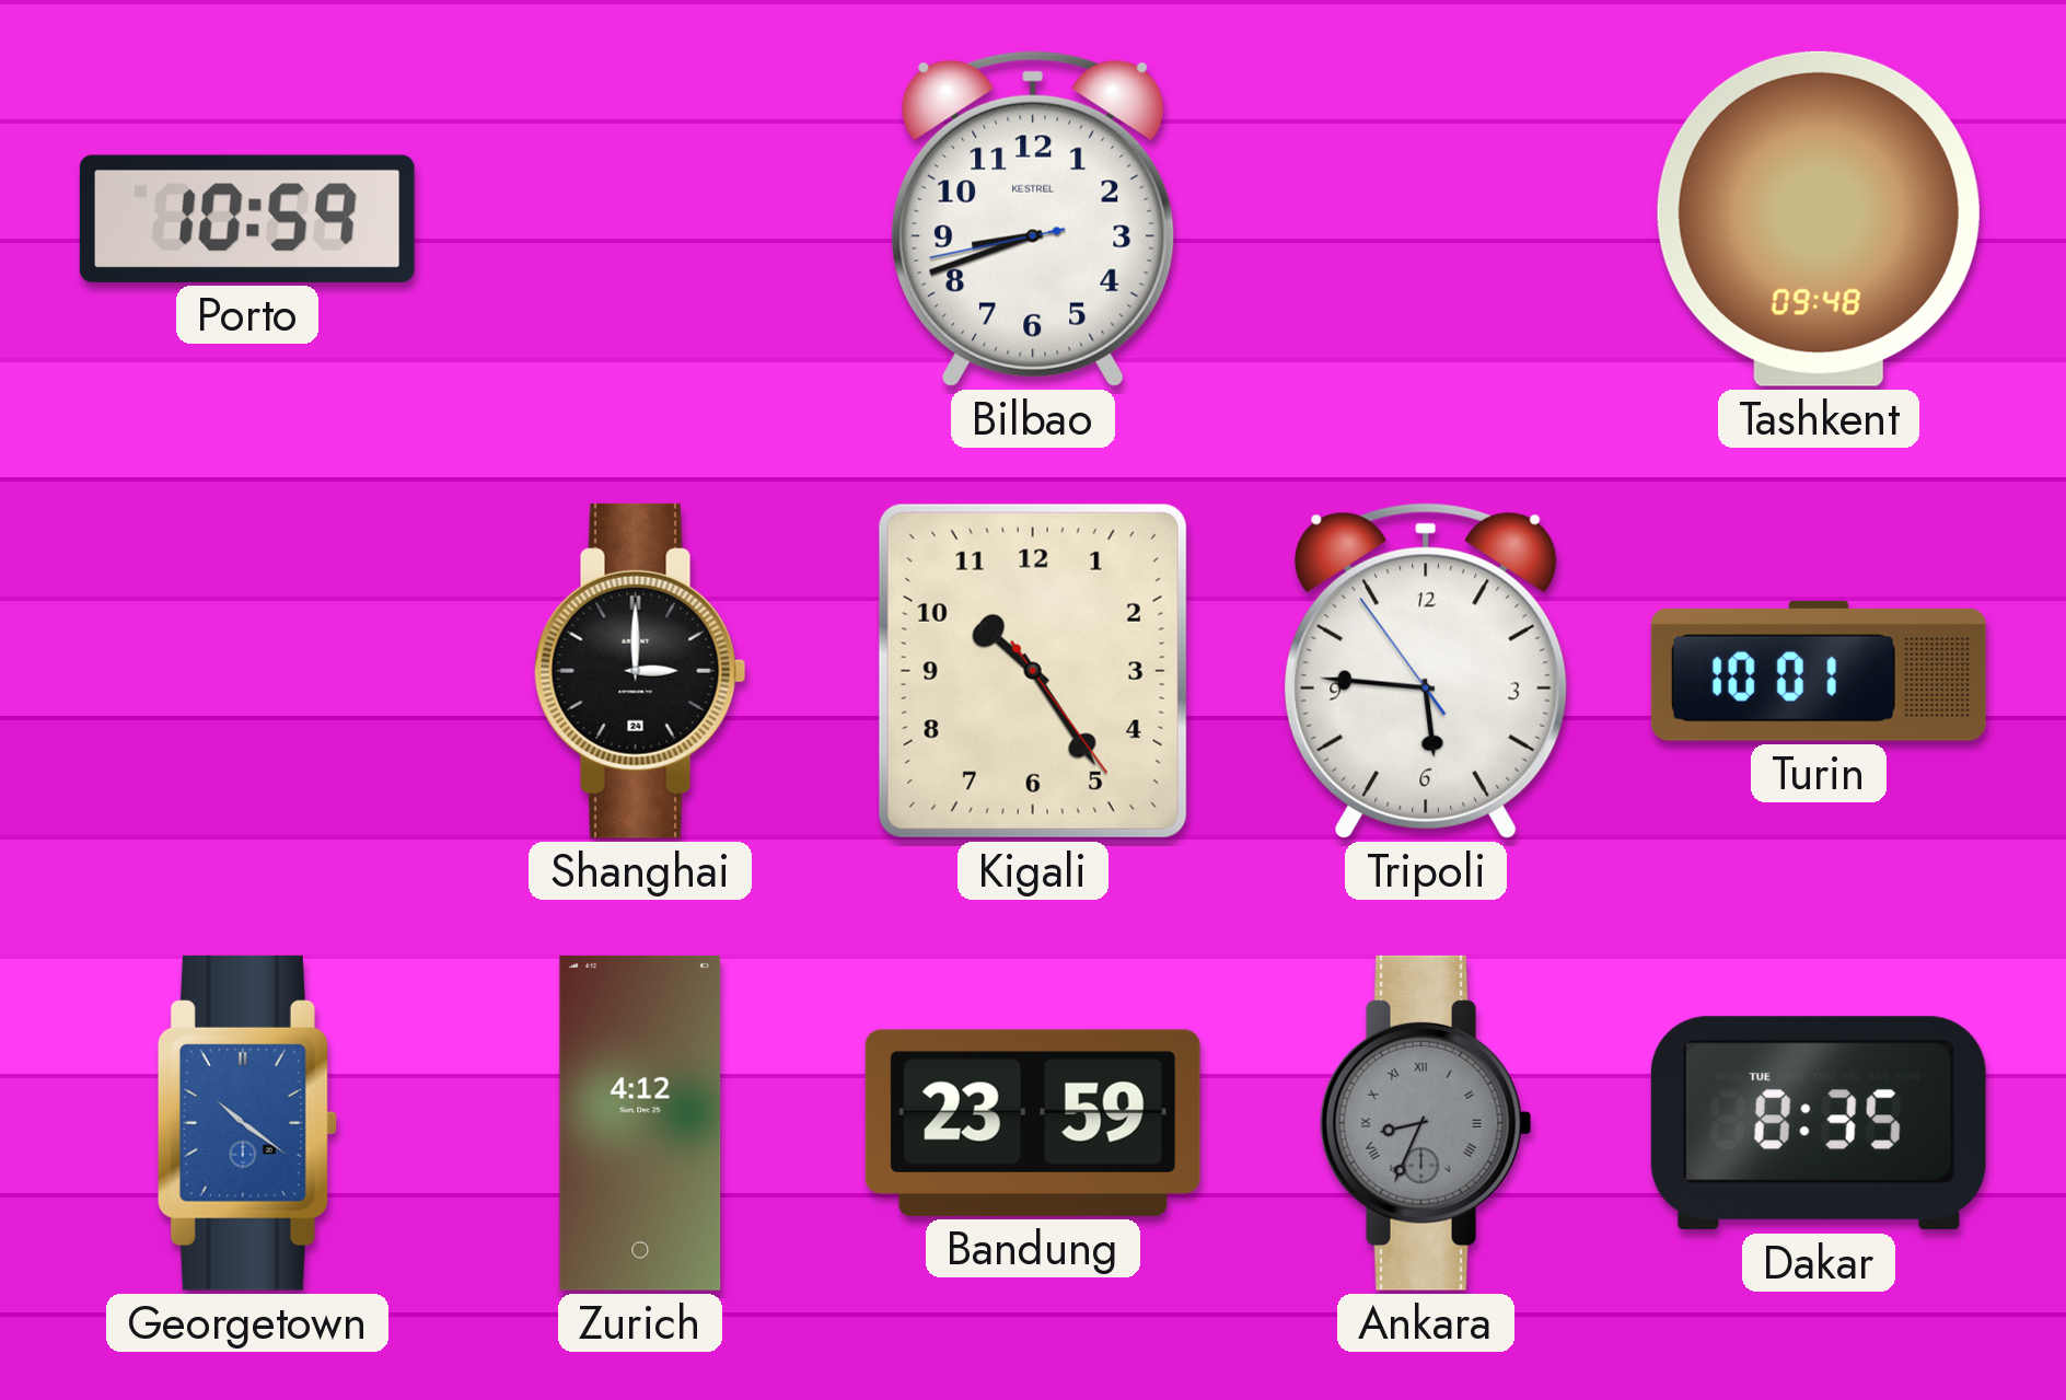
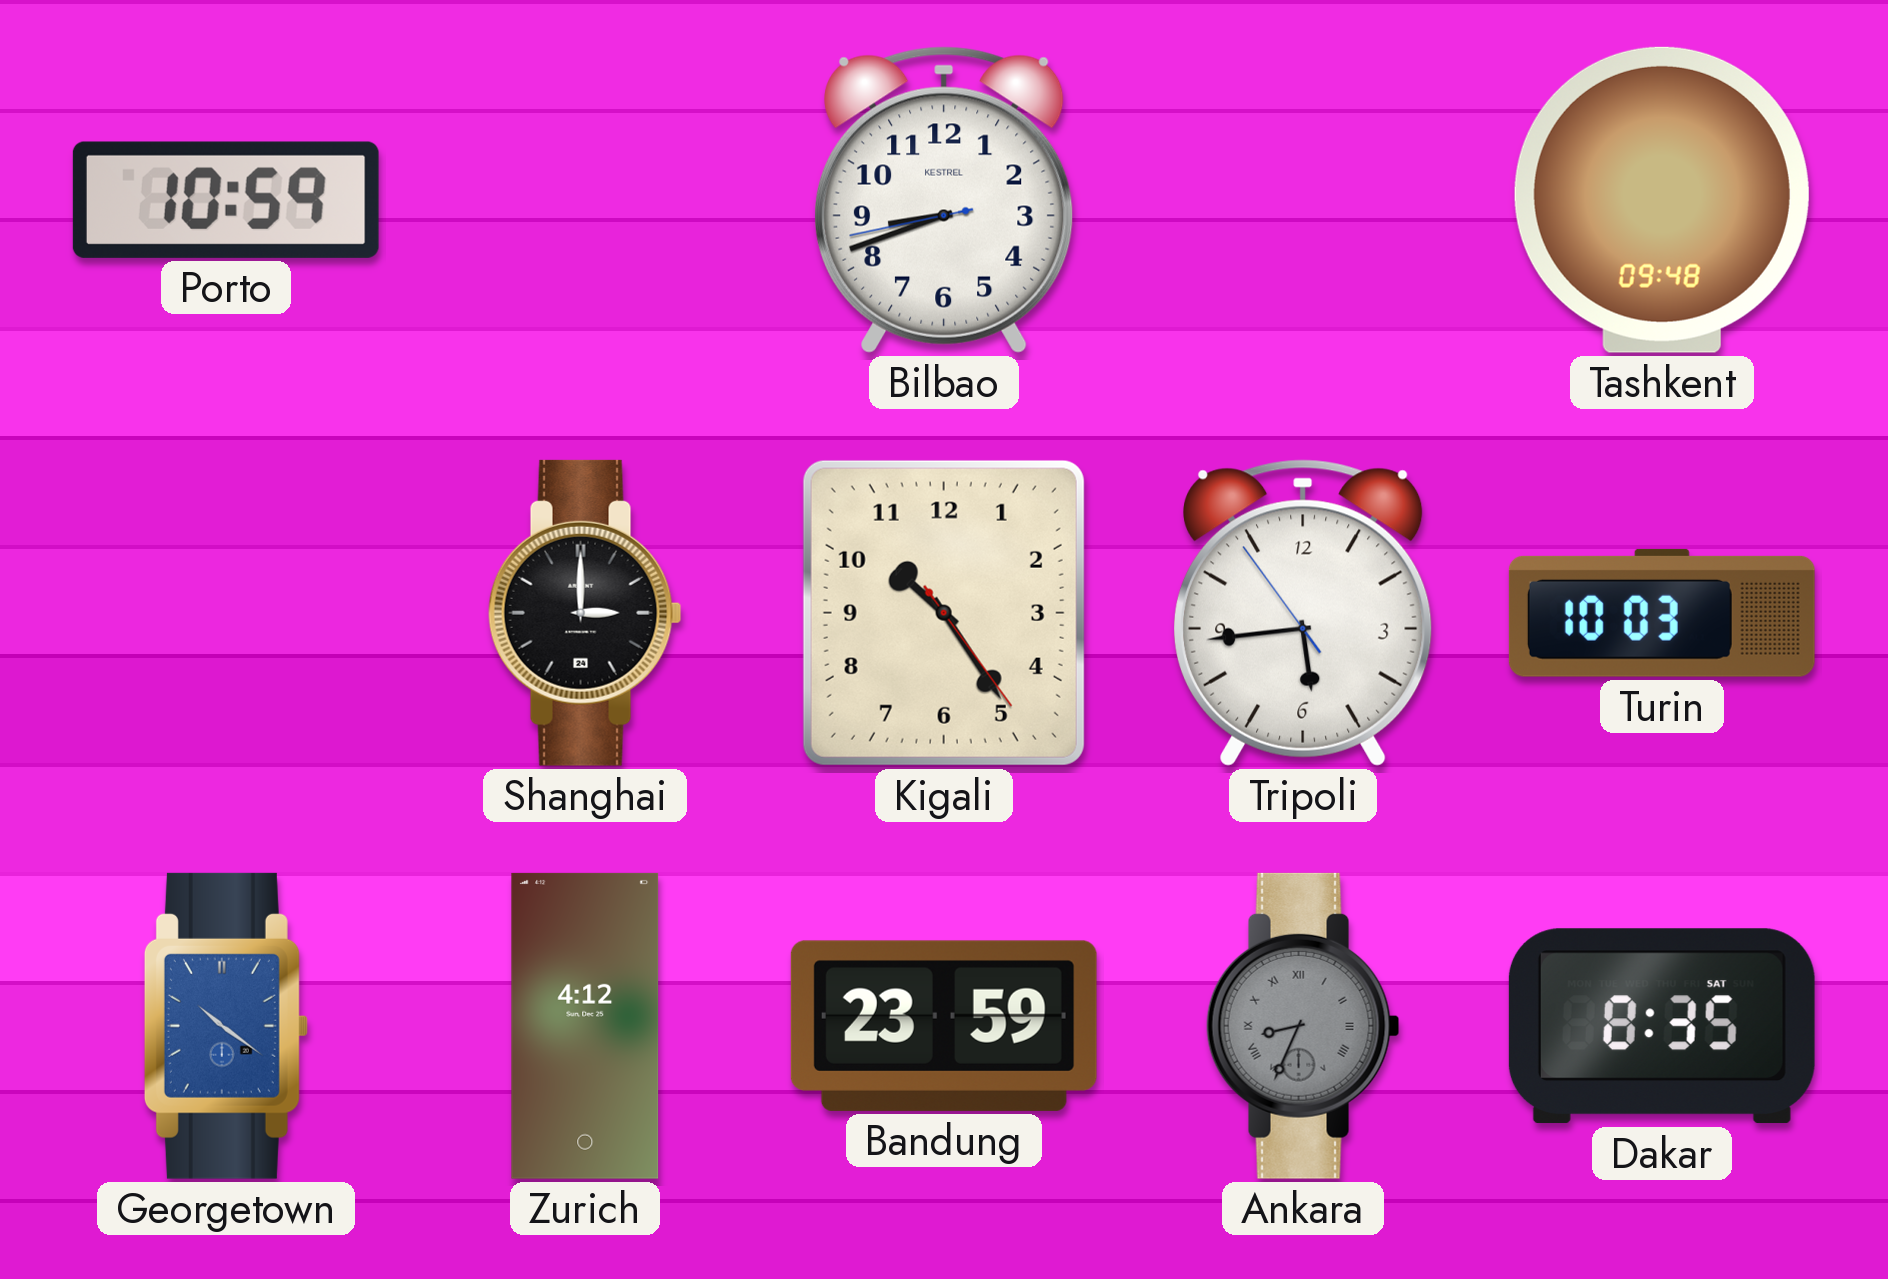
Tripoli: 5:45 -> 5:43
Turin: 10:01 -> 10:03
Dakar date: TUE -> SAT
